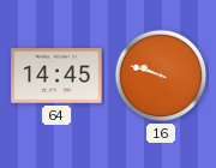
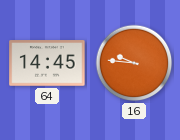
16: 9:48 -> 9:46
